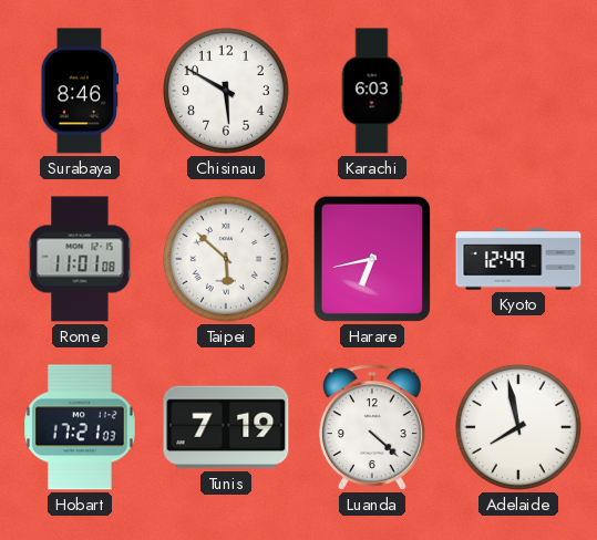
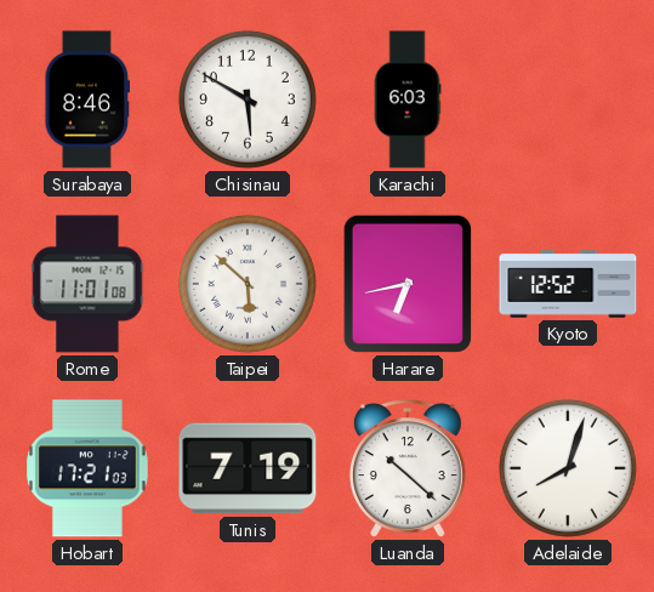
Kyoto: 12:49 -> 12:52
Luanda: 4:22 -> 10:22
Adelaide: 7:58 -> 8:03
